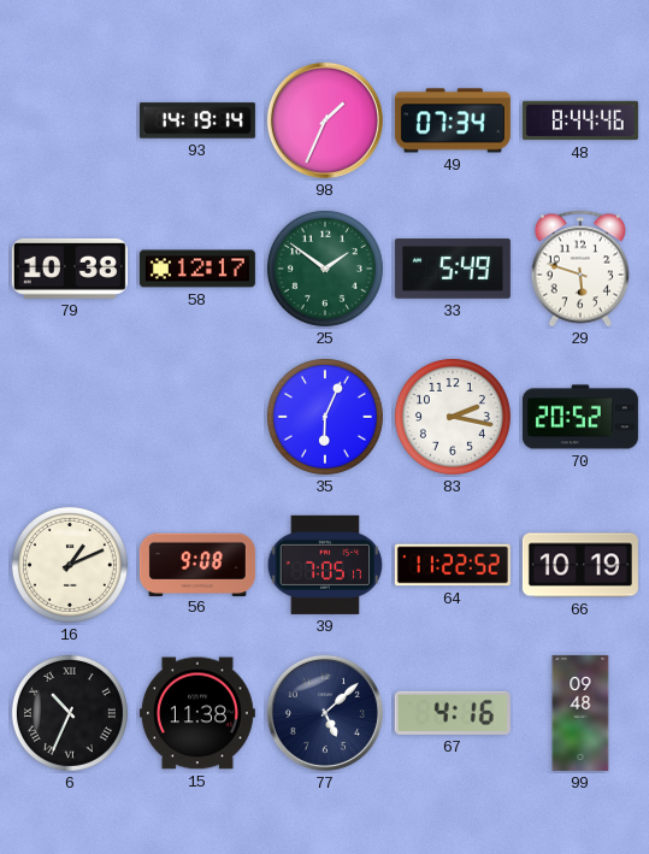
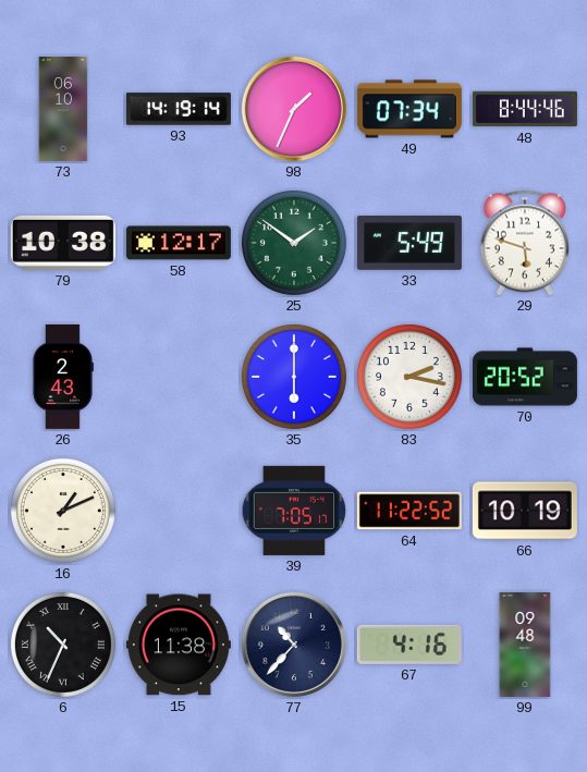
73: none -> 06:10
26: none -> 2:43
35: 6:04 -> 6:00
56: 9:08 -> none
77: 5:08 -> 10:37
